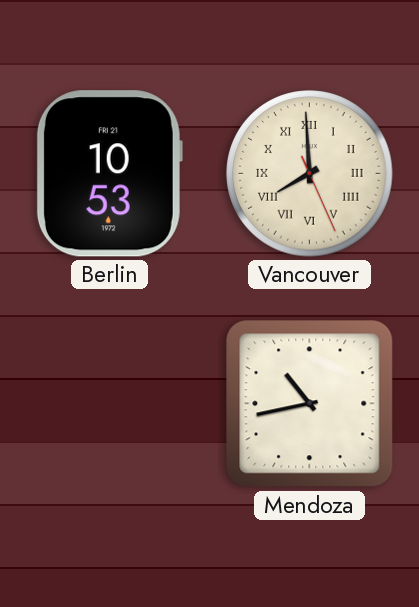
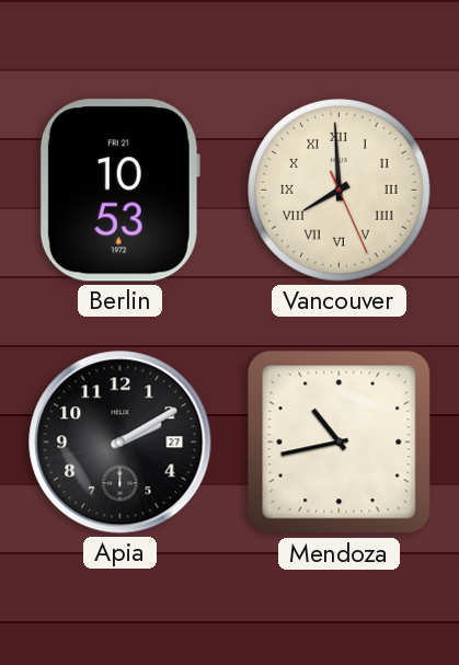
Apia: none -> 2:10
